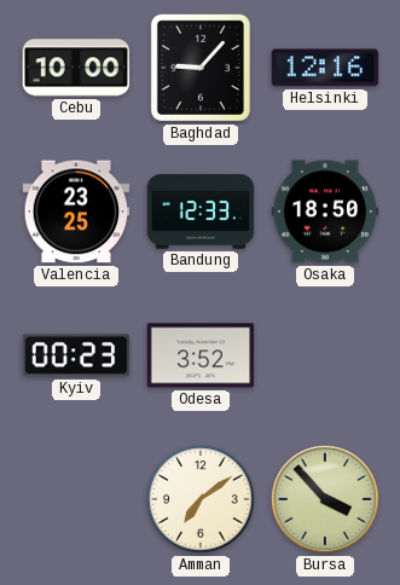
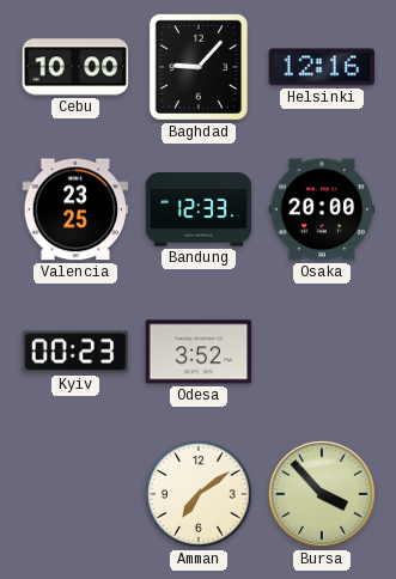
Osaka: 18:50 -> 20:00
